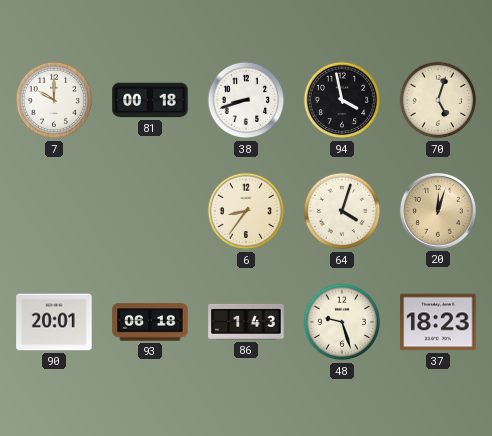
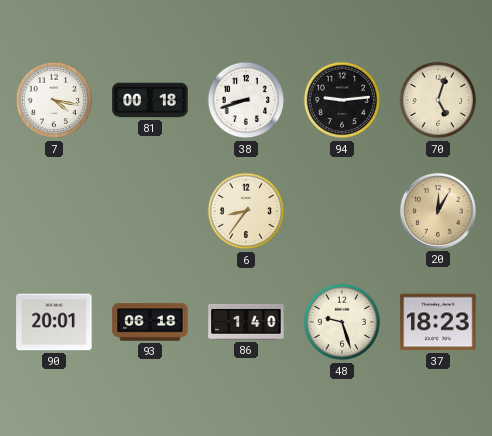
7: 10:00 -> 4:17
94: 3:58 -> 9:14
64: 4:03 -> none
20: 12:03 -> 12:05
86: 1:43 -> 1:40
